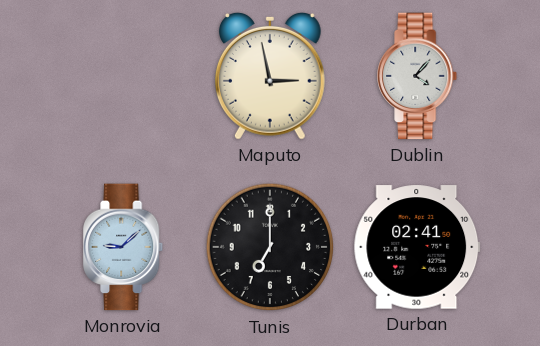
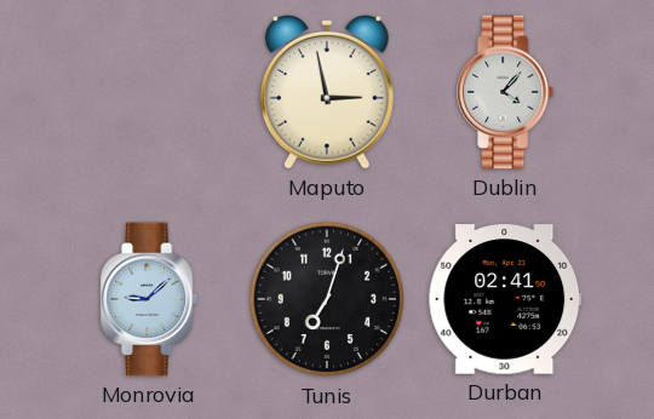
Tunis: 7:00 -> 7:03
